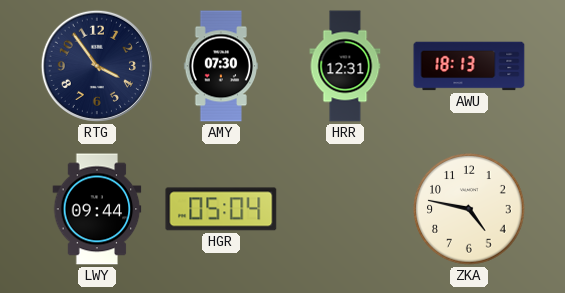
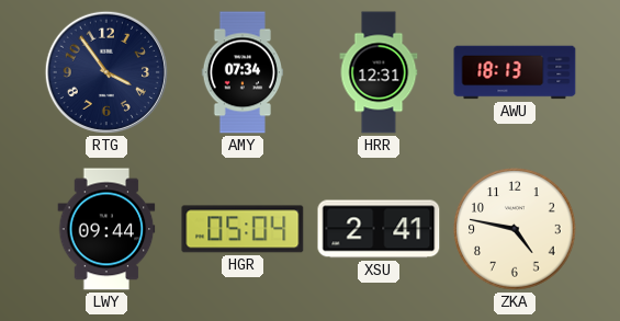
AMY: 07:30 -> 07:34
XSU: none -> 2:41
